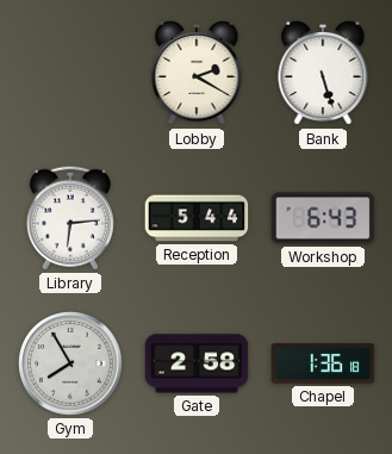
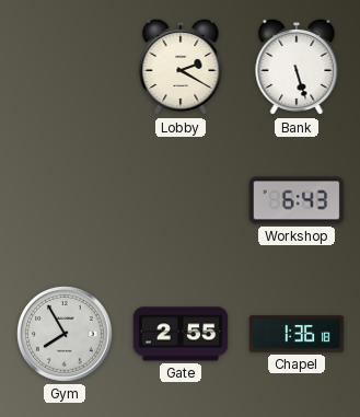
Library: 6:14 -> none
Reception: 5:44 -> none
Gate: 2:58 -> 2:55
